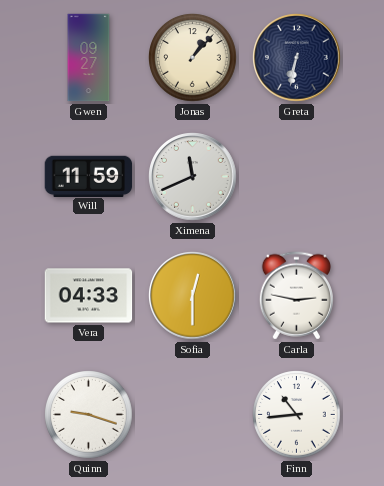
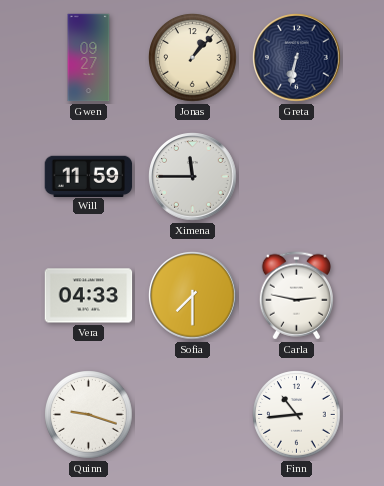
Ximena: 11:41 -> 11:45
Sofia: 12:30 -> 7:30
